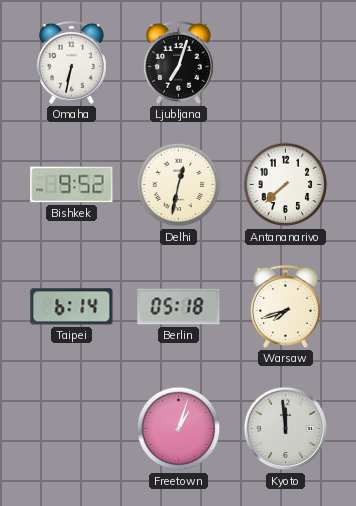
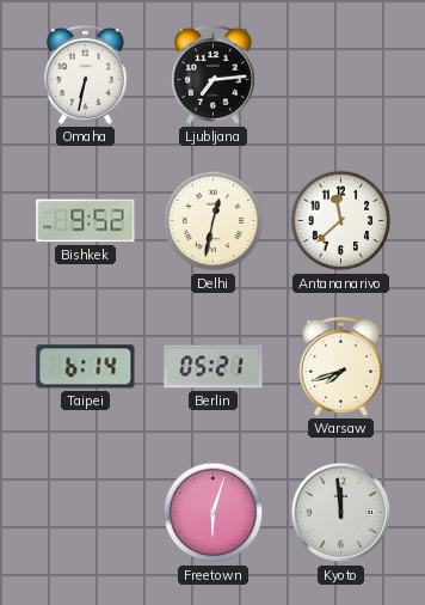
Ljubljana: 7:03 -> 7:14
Antananarivo: 7:38 -> 11:38
Berlin: 05:18 -> 05:21
Freetown: 1:03 -> 6:03
